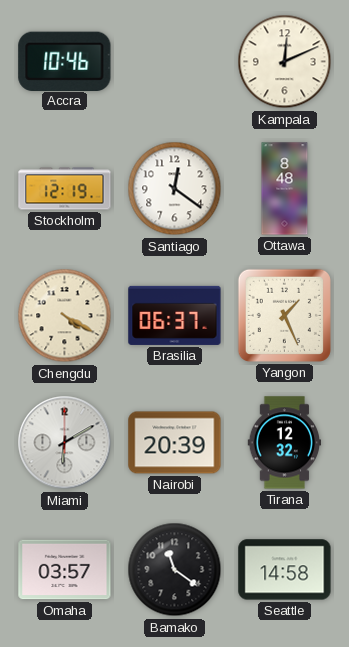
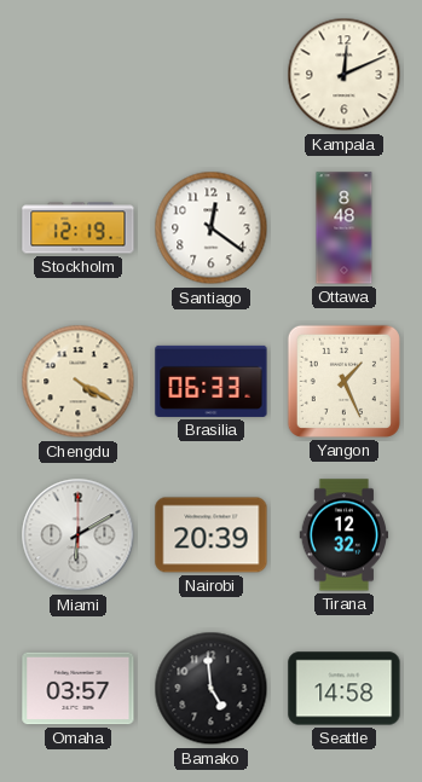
Accra: 10:46 -> none
Brasilia: 06:37 -> 06:33
Bamako: 11:21 -> 4:59
